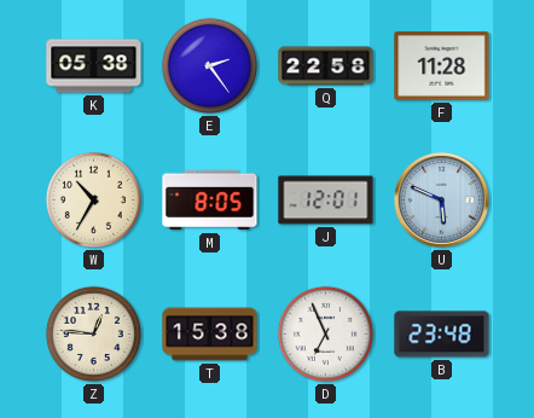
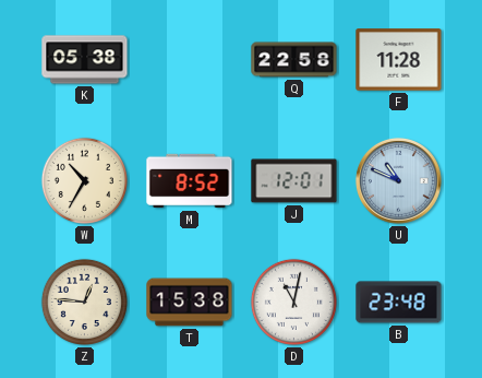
E: 2:24 -> none
M: 8:05 -> 8:52
U: 5:49 -> 10:49
D: 6:56 -> 11:02
